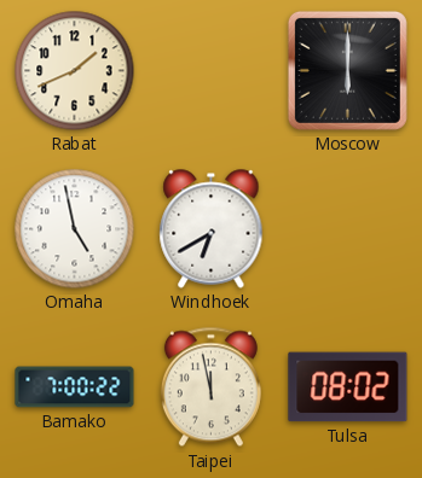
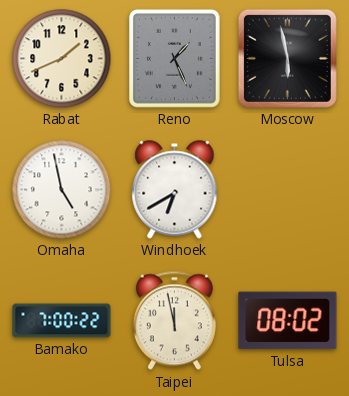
Reno: none -> 1:26
Moscow: 6:00 -> 5:58
